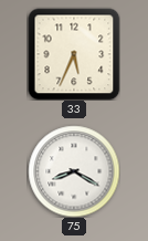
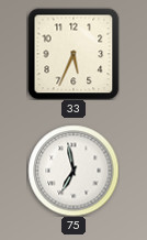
75: 8:20 -> 6:58
